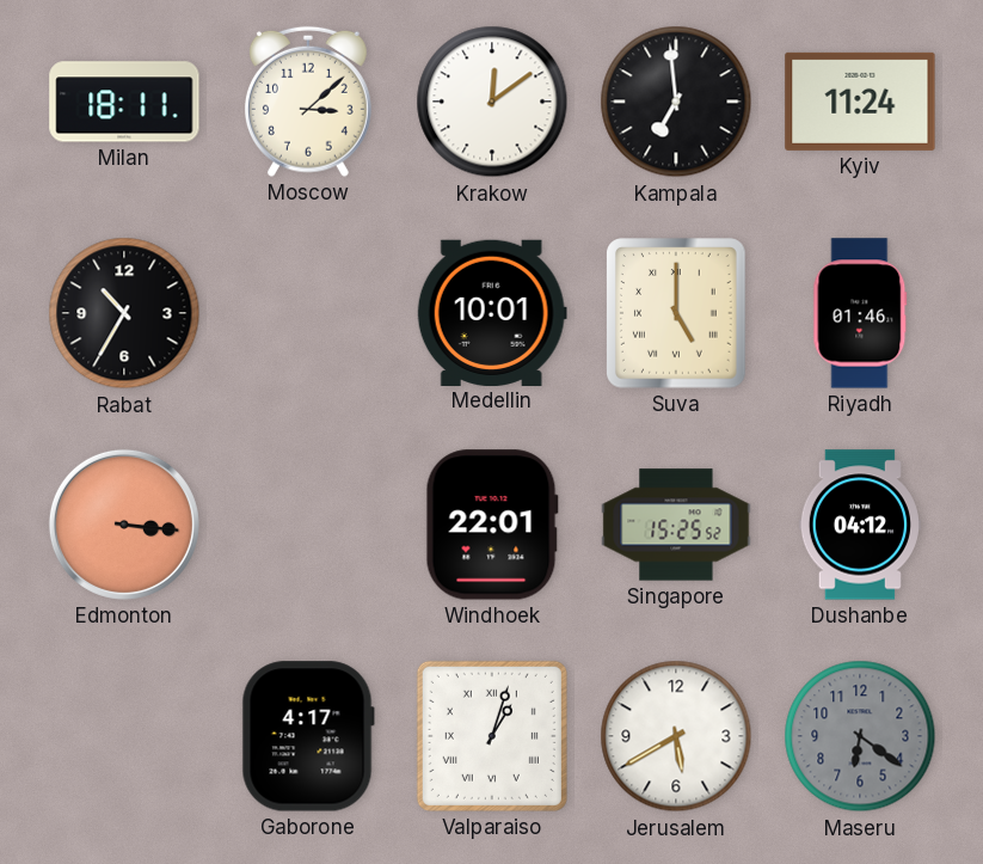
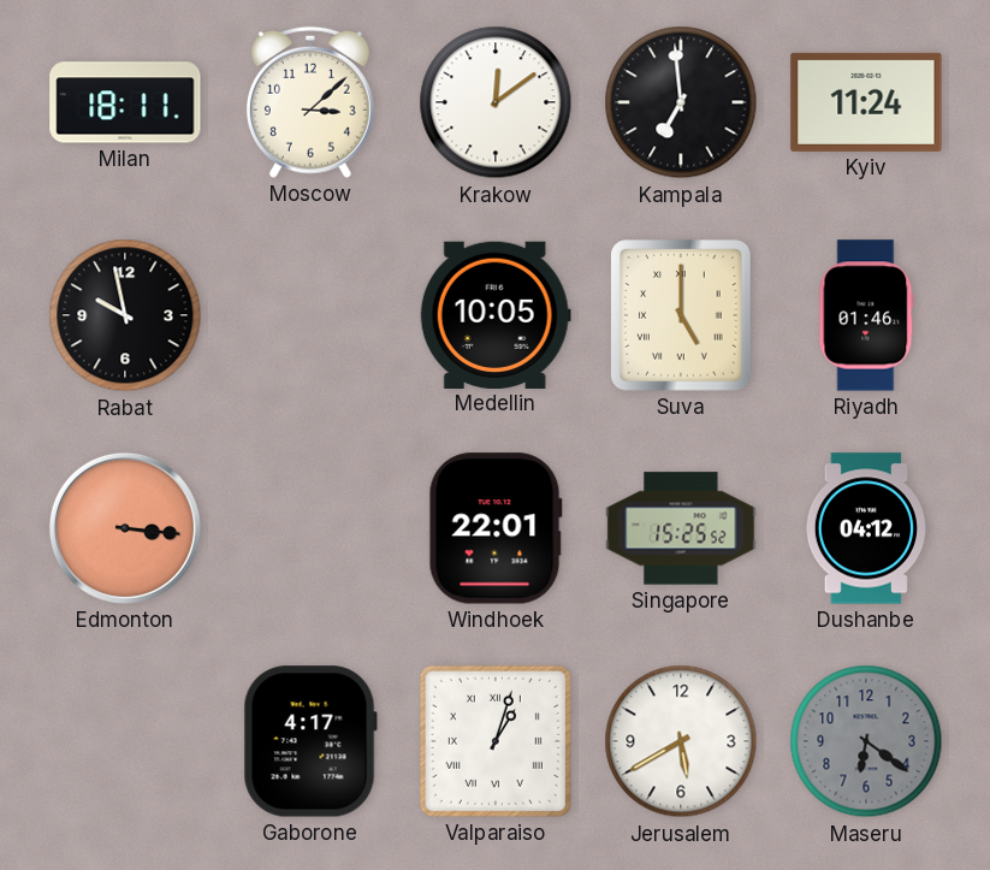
Rabat: 10:35 -> 9:58
Medellin: 10:01 -> 10:05
